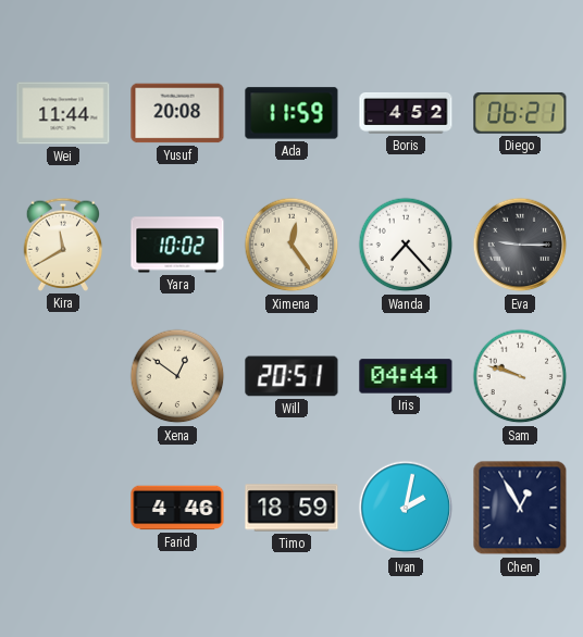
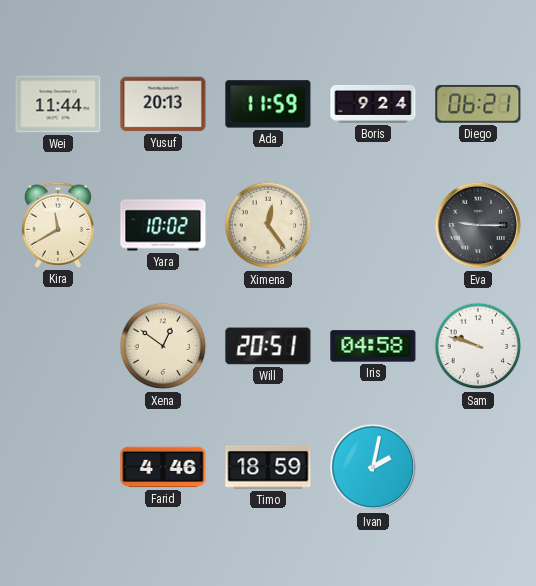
Yusuf: 20:08 -> 20:13
Boris: 4:52 -> 9:24
Wanda: 7:23 -> none
Iris: 04:44 -> 04:58
Chen: 12:55 -> none
